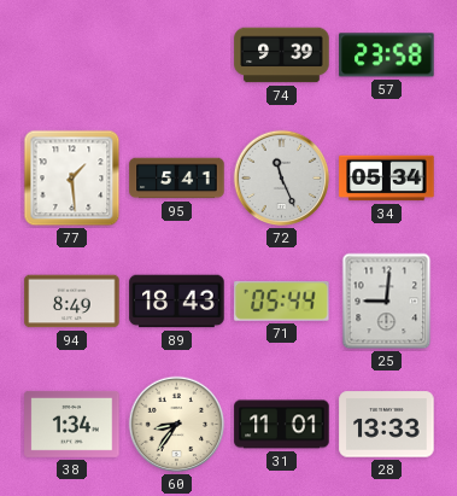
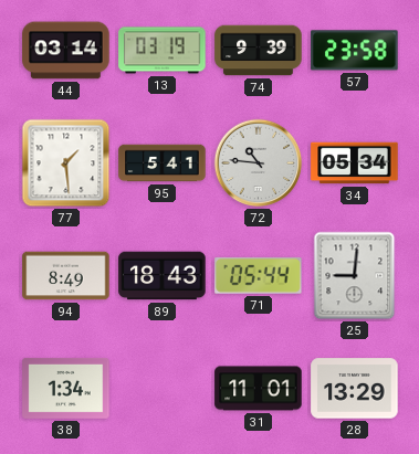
44: none -> 03:14
13: none -> 03:19
72: 11:26 -> 10:46
60: 8:36 -> none
28: 13:33 -> 13:29
